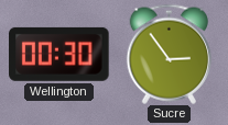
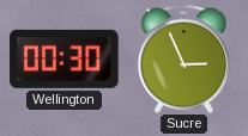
Sucre: 2:54 -> 2:56
